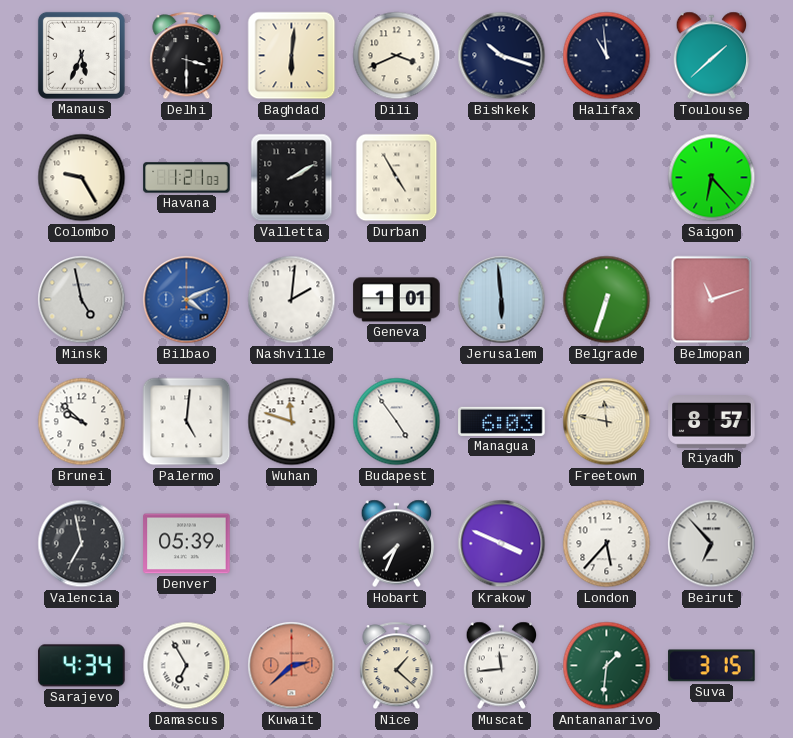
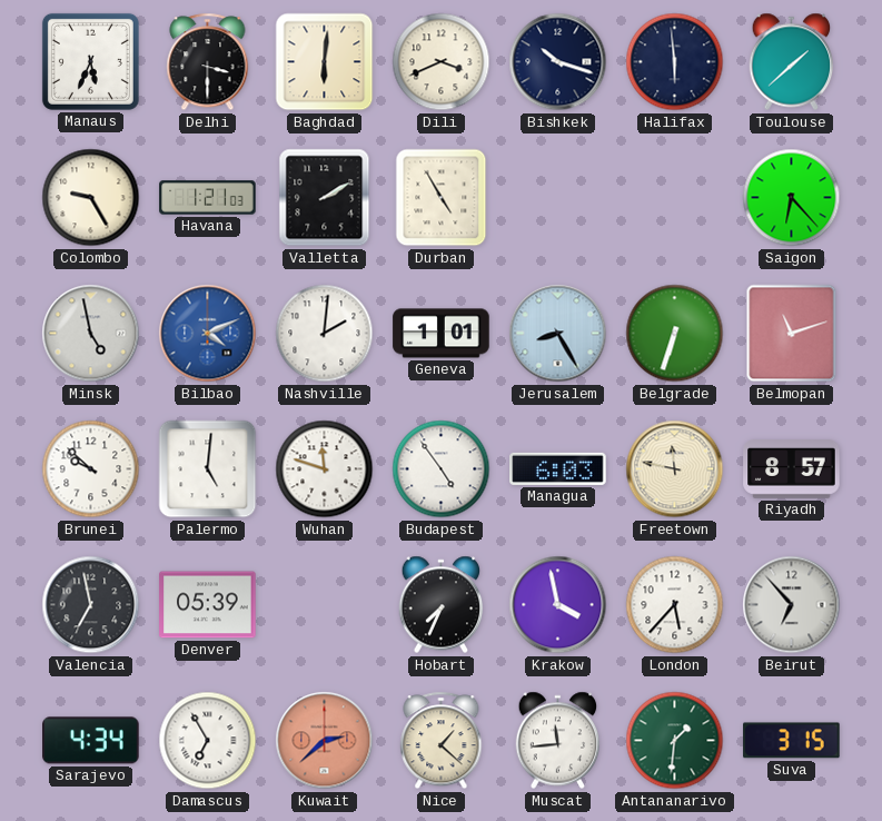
Halifax: 10:59 -> 5:59
Jerusalem: 5:59 -> 8:25
Krakow: 3:49 -> 3:58
